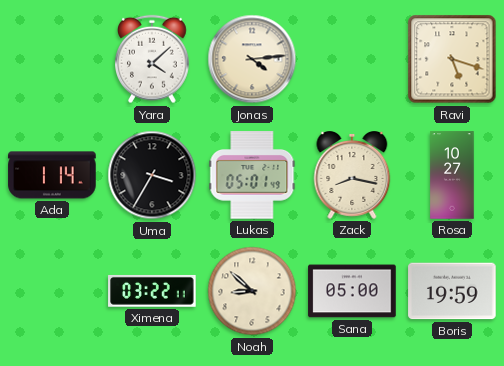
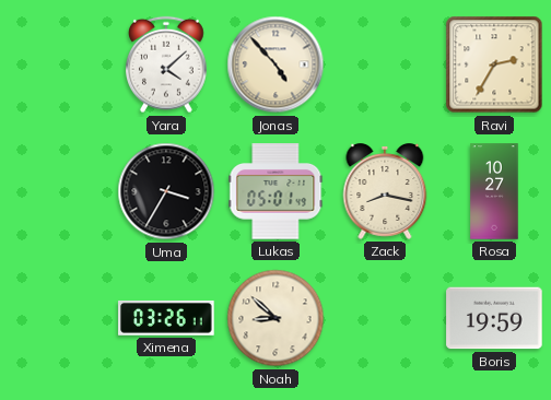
Jonas: 4:14 -> 4:53
Ravi: 5:18 -> 2:35
Ada: 1:14 -> none
Ximena: 03:22 -> 03:26
Sana: 05:00 -> none
